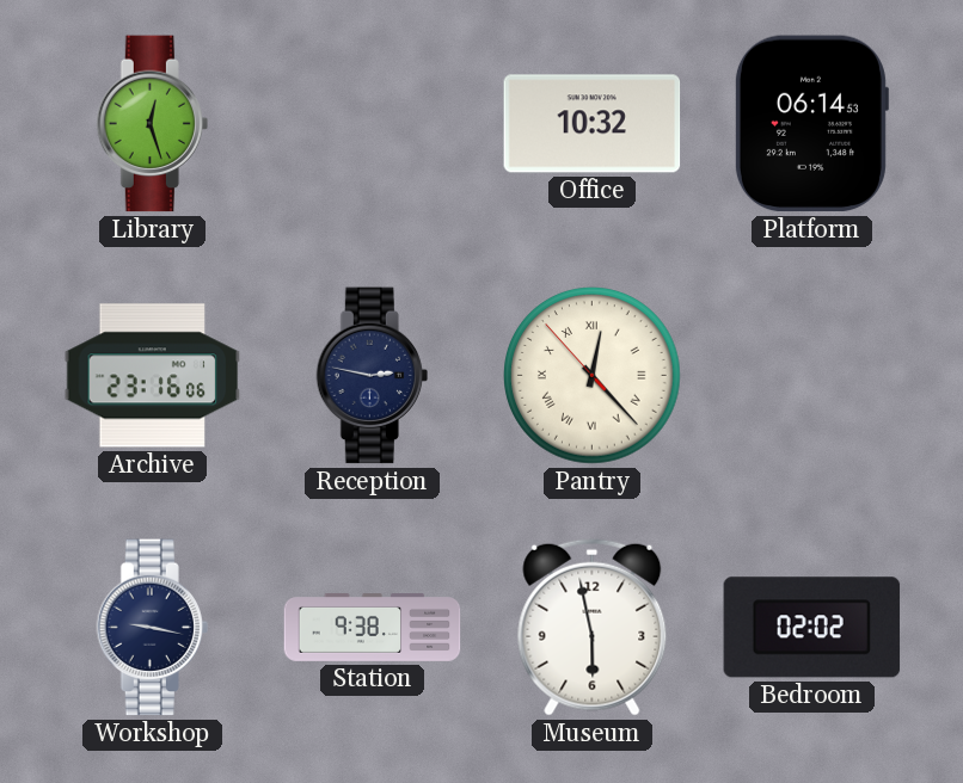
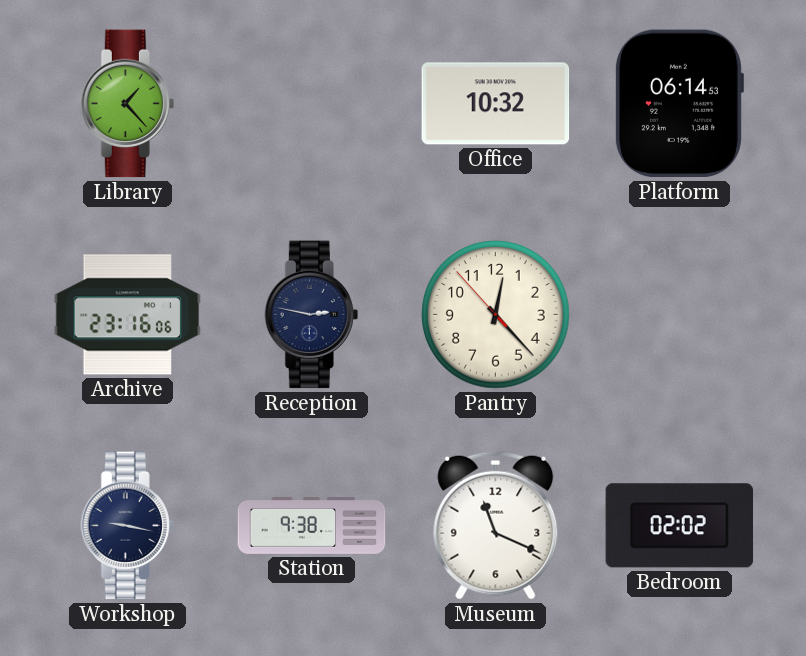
Library: 12:27 -> 1:23
Pantry numerals: Roman -> Arabic
Museum: 5:58 -> 11:19
